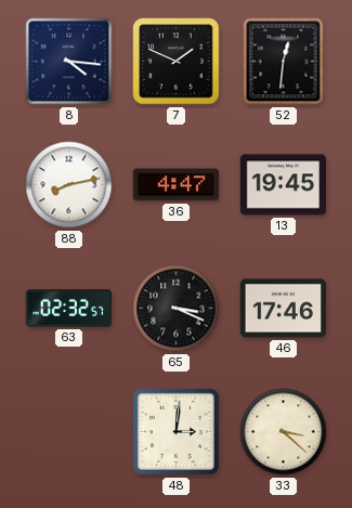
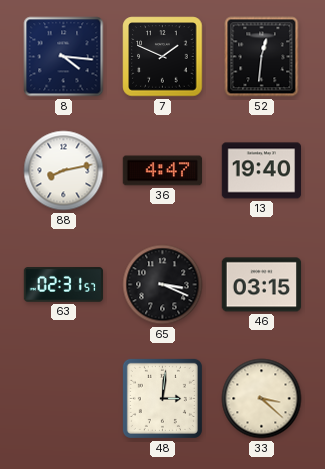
13: 19:45 -> 19:40
63: 02:32 -> 02:31
46: 17:46 -> 03:15
